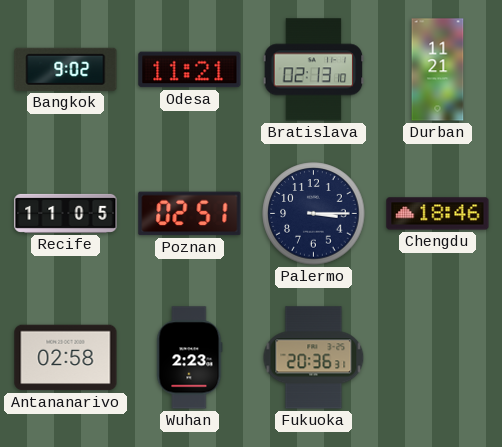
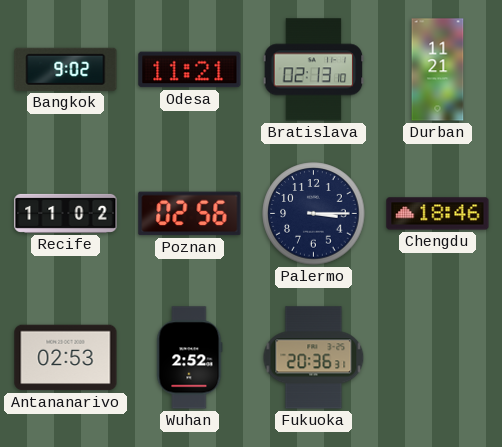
Recife: 11:05 -> 11:02
Poznan: 02:51 -> 02:56
Antananarivo: 02:58 -> 02:53
Wuhan: 2:23 -> 2:52
